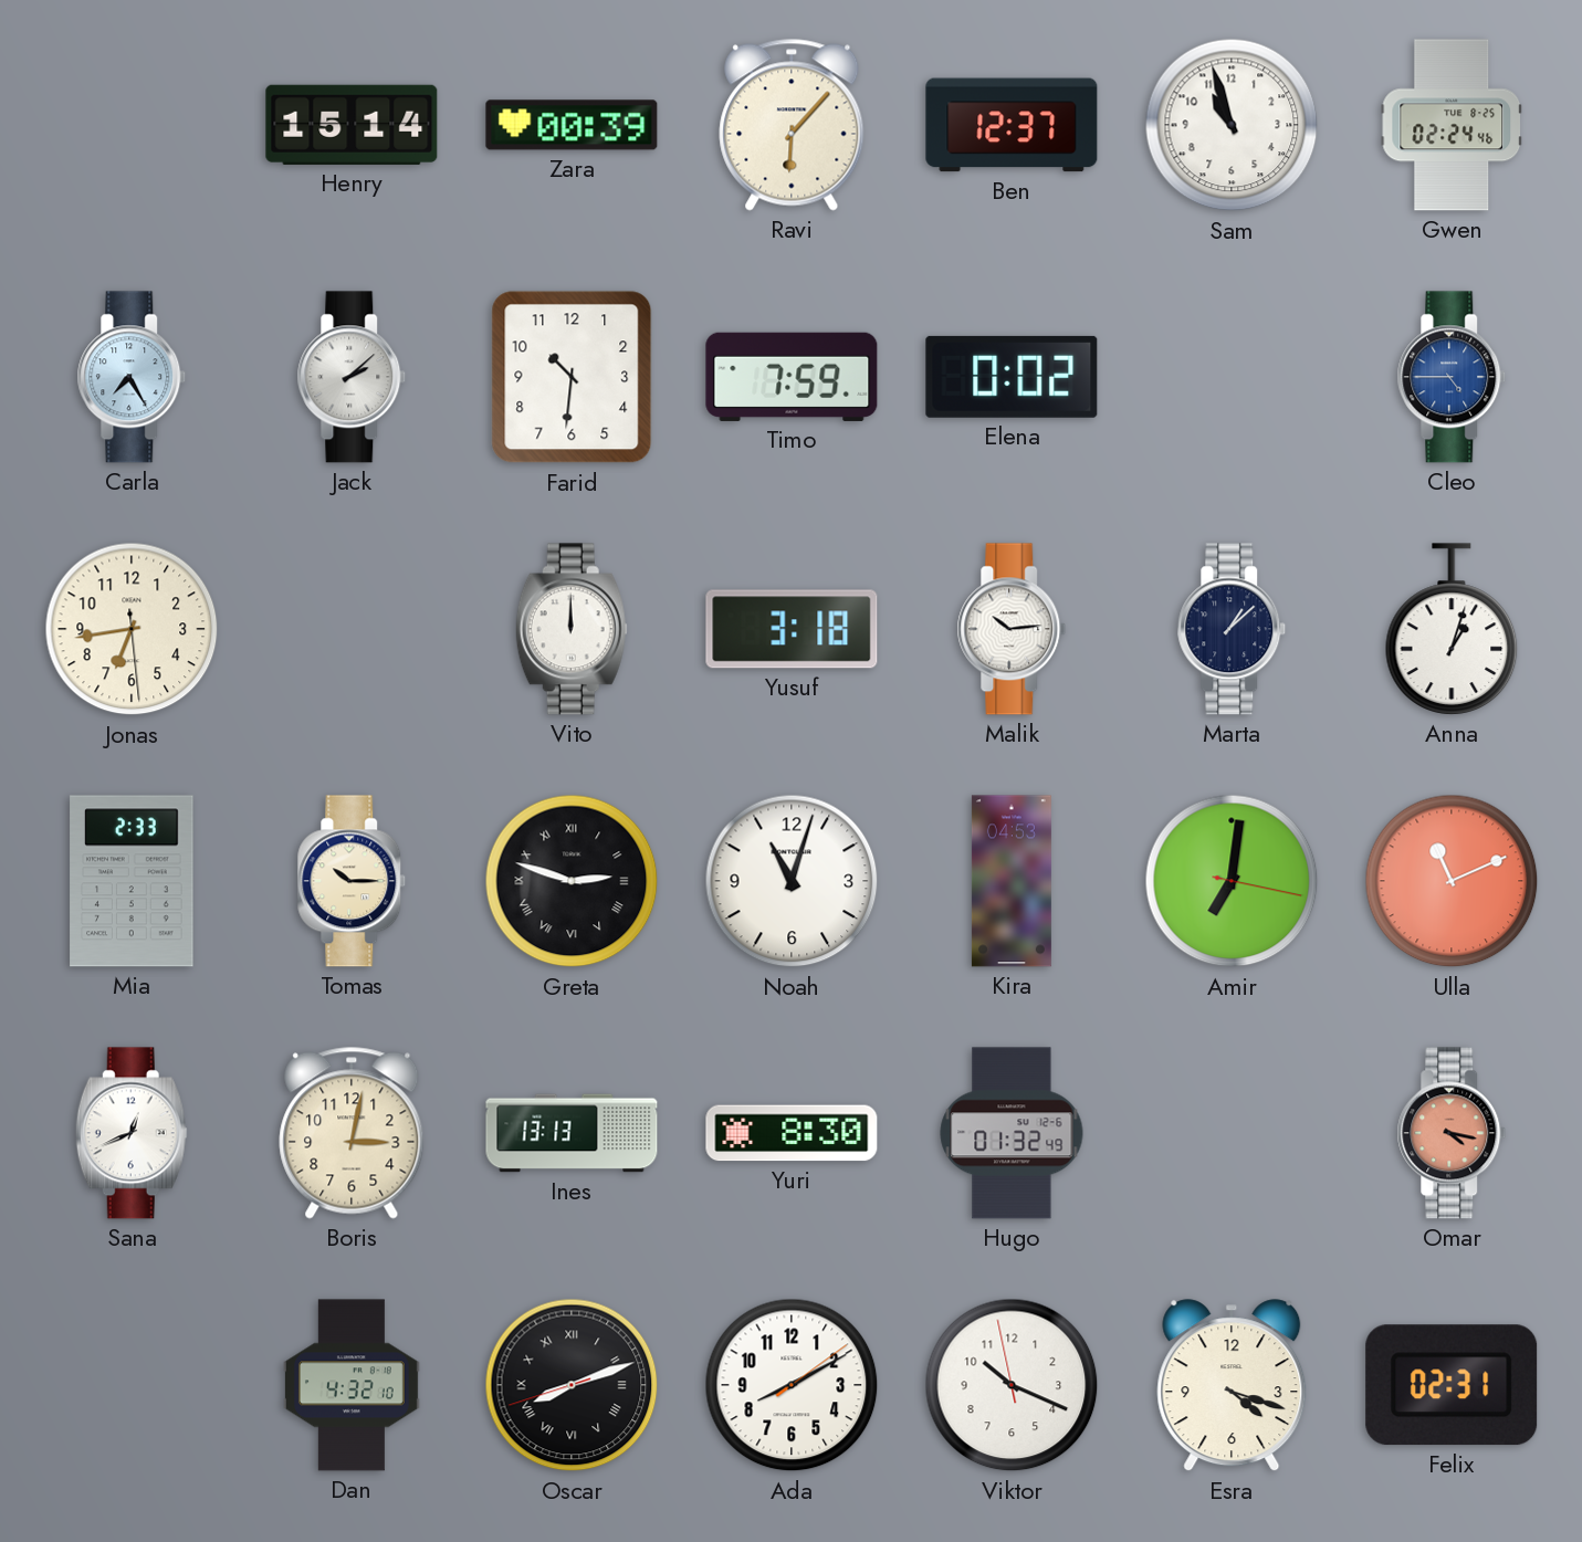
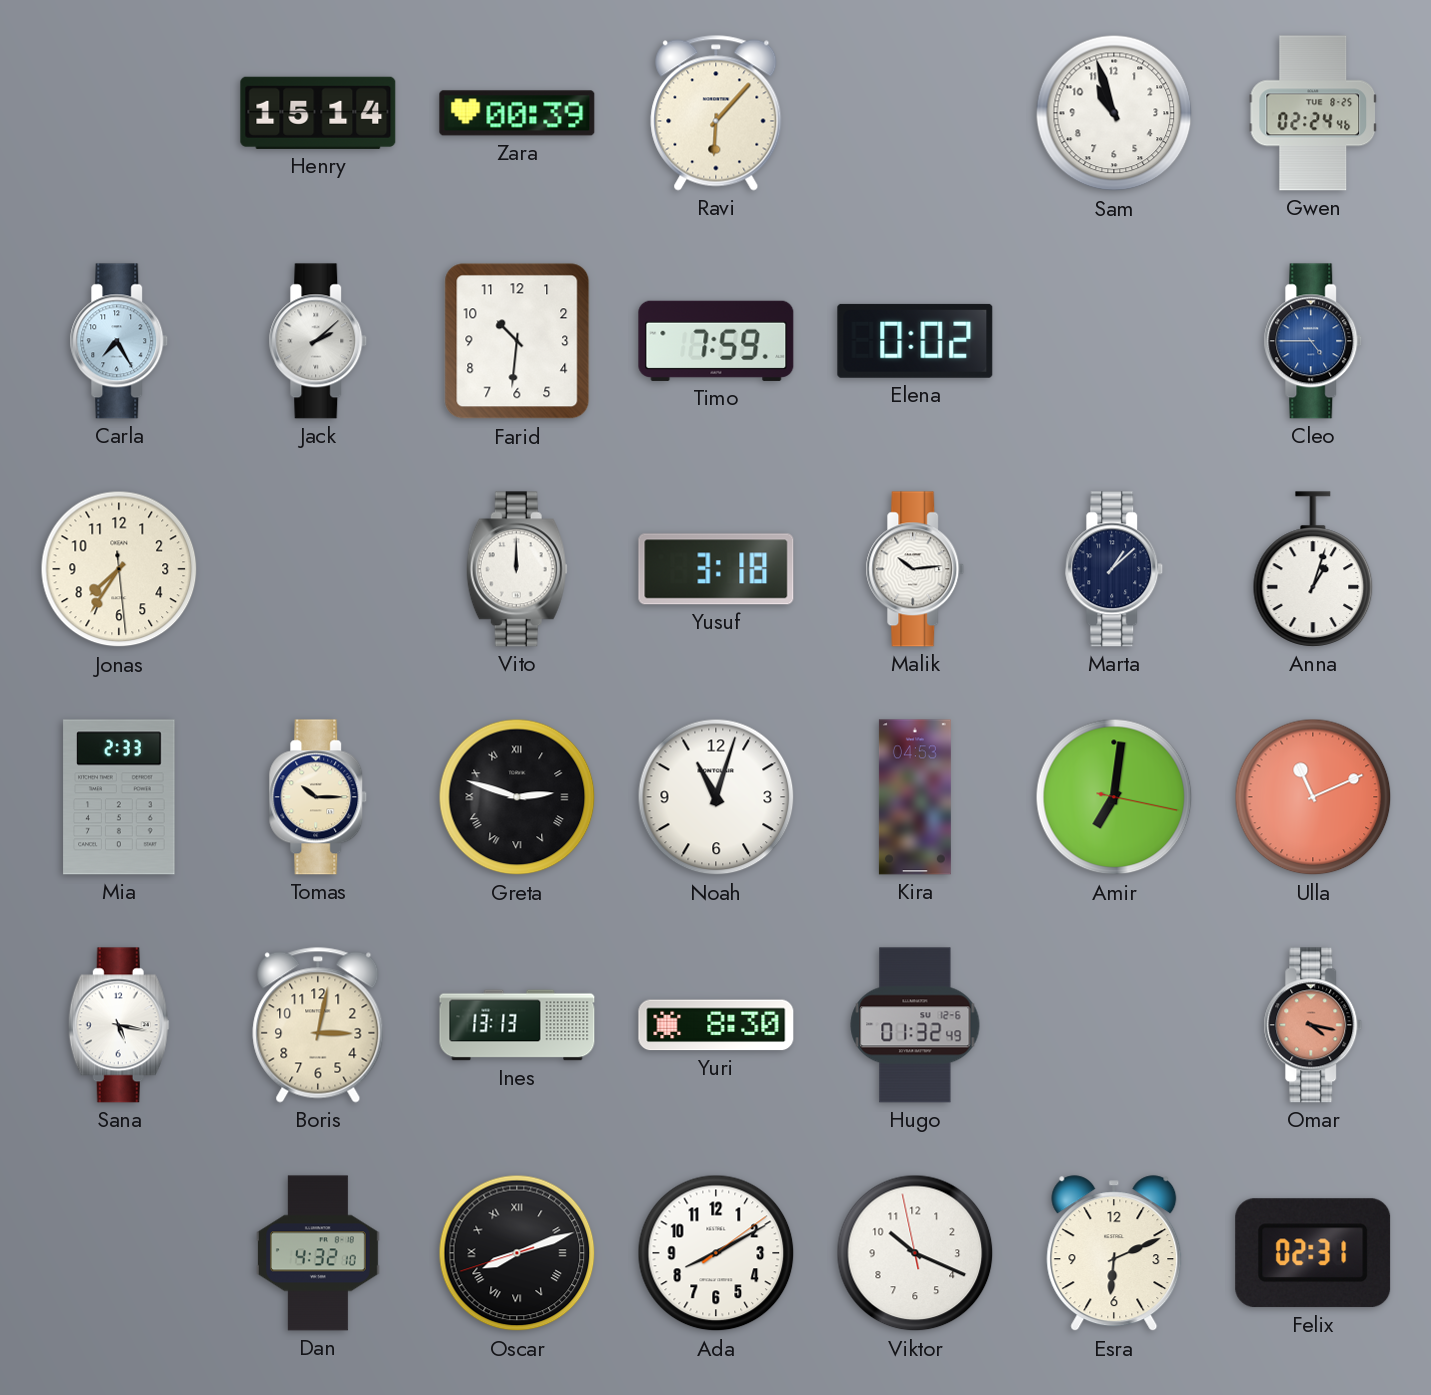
Ben: 12:37 -> none
Jonas: 6:43 -> 7:35
Sana: 12:41 -> 5:17
Esra: 4:18 -> 6:11
